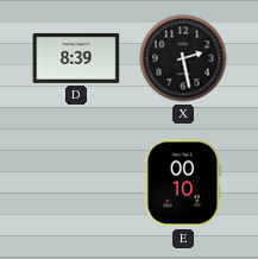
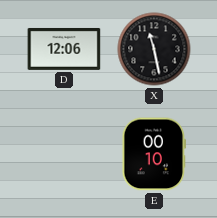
D: 8:39 -> 12:06
X: 2:28 -> 11:28
